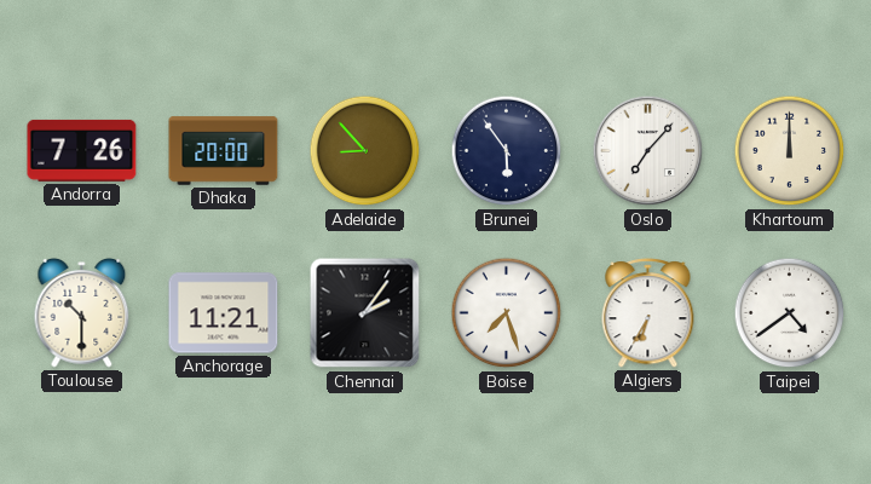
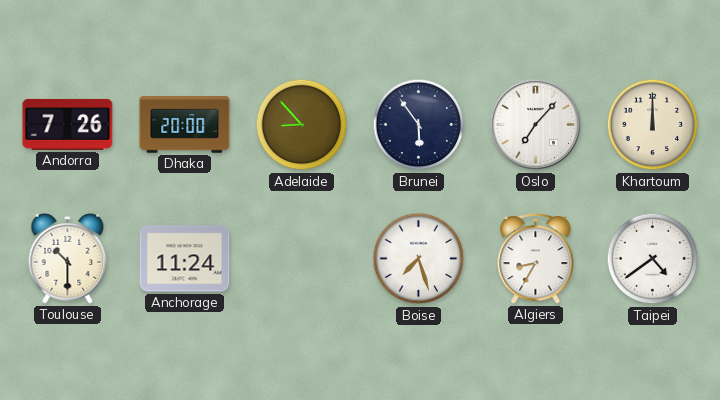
Anchorage: 11:21 -> 11:24
Chennai: 2:06 -> none
Algiers: 6:35 -> 8:35
